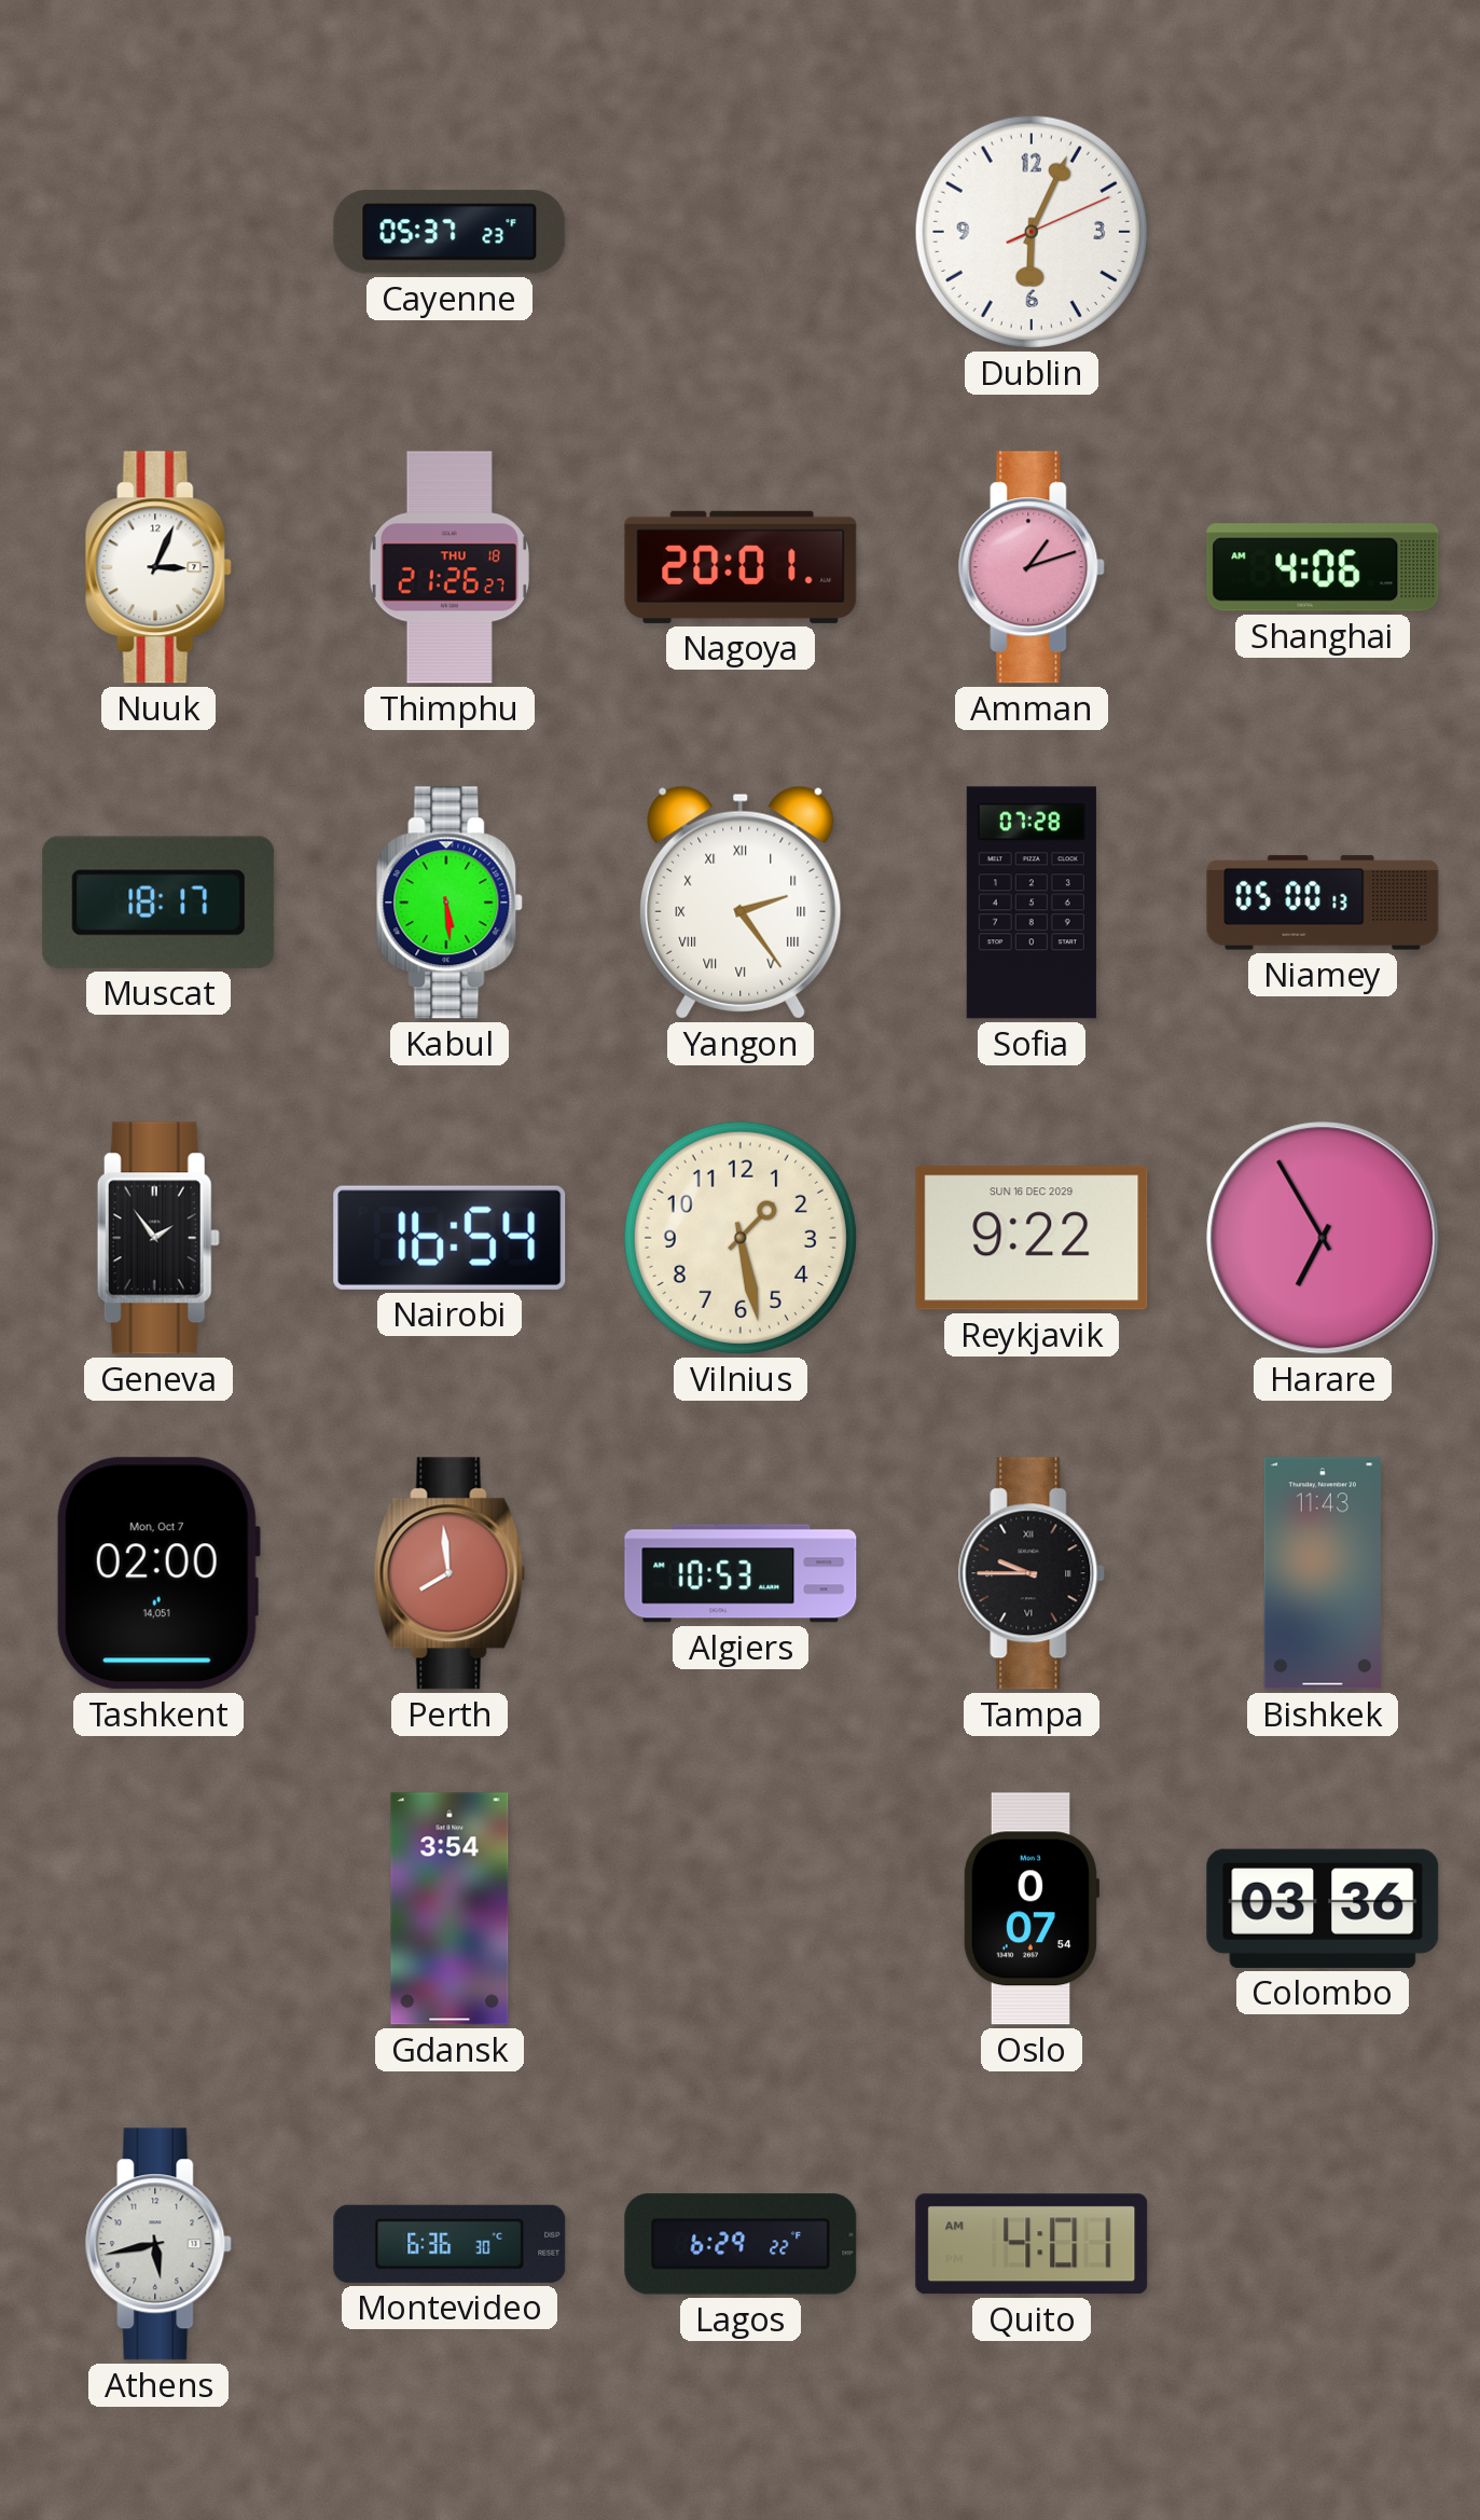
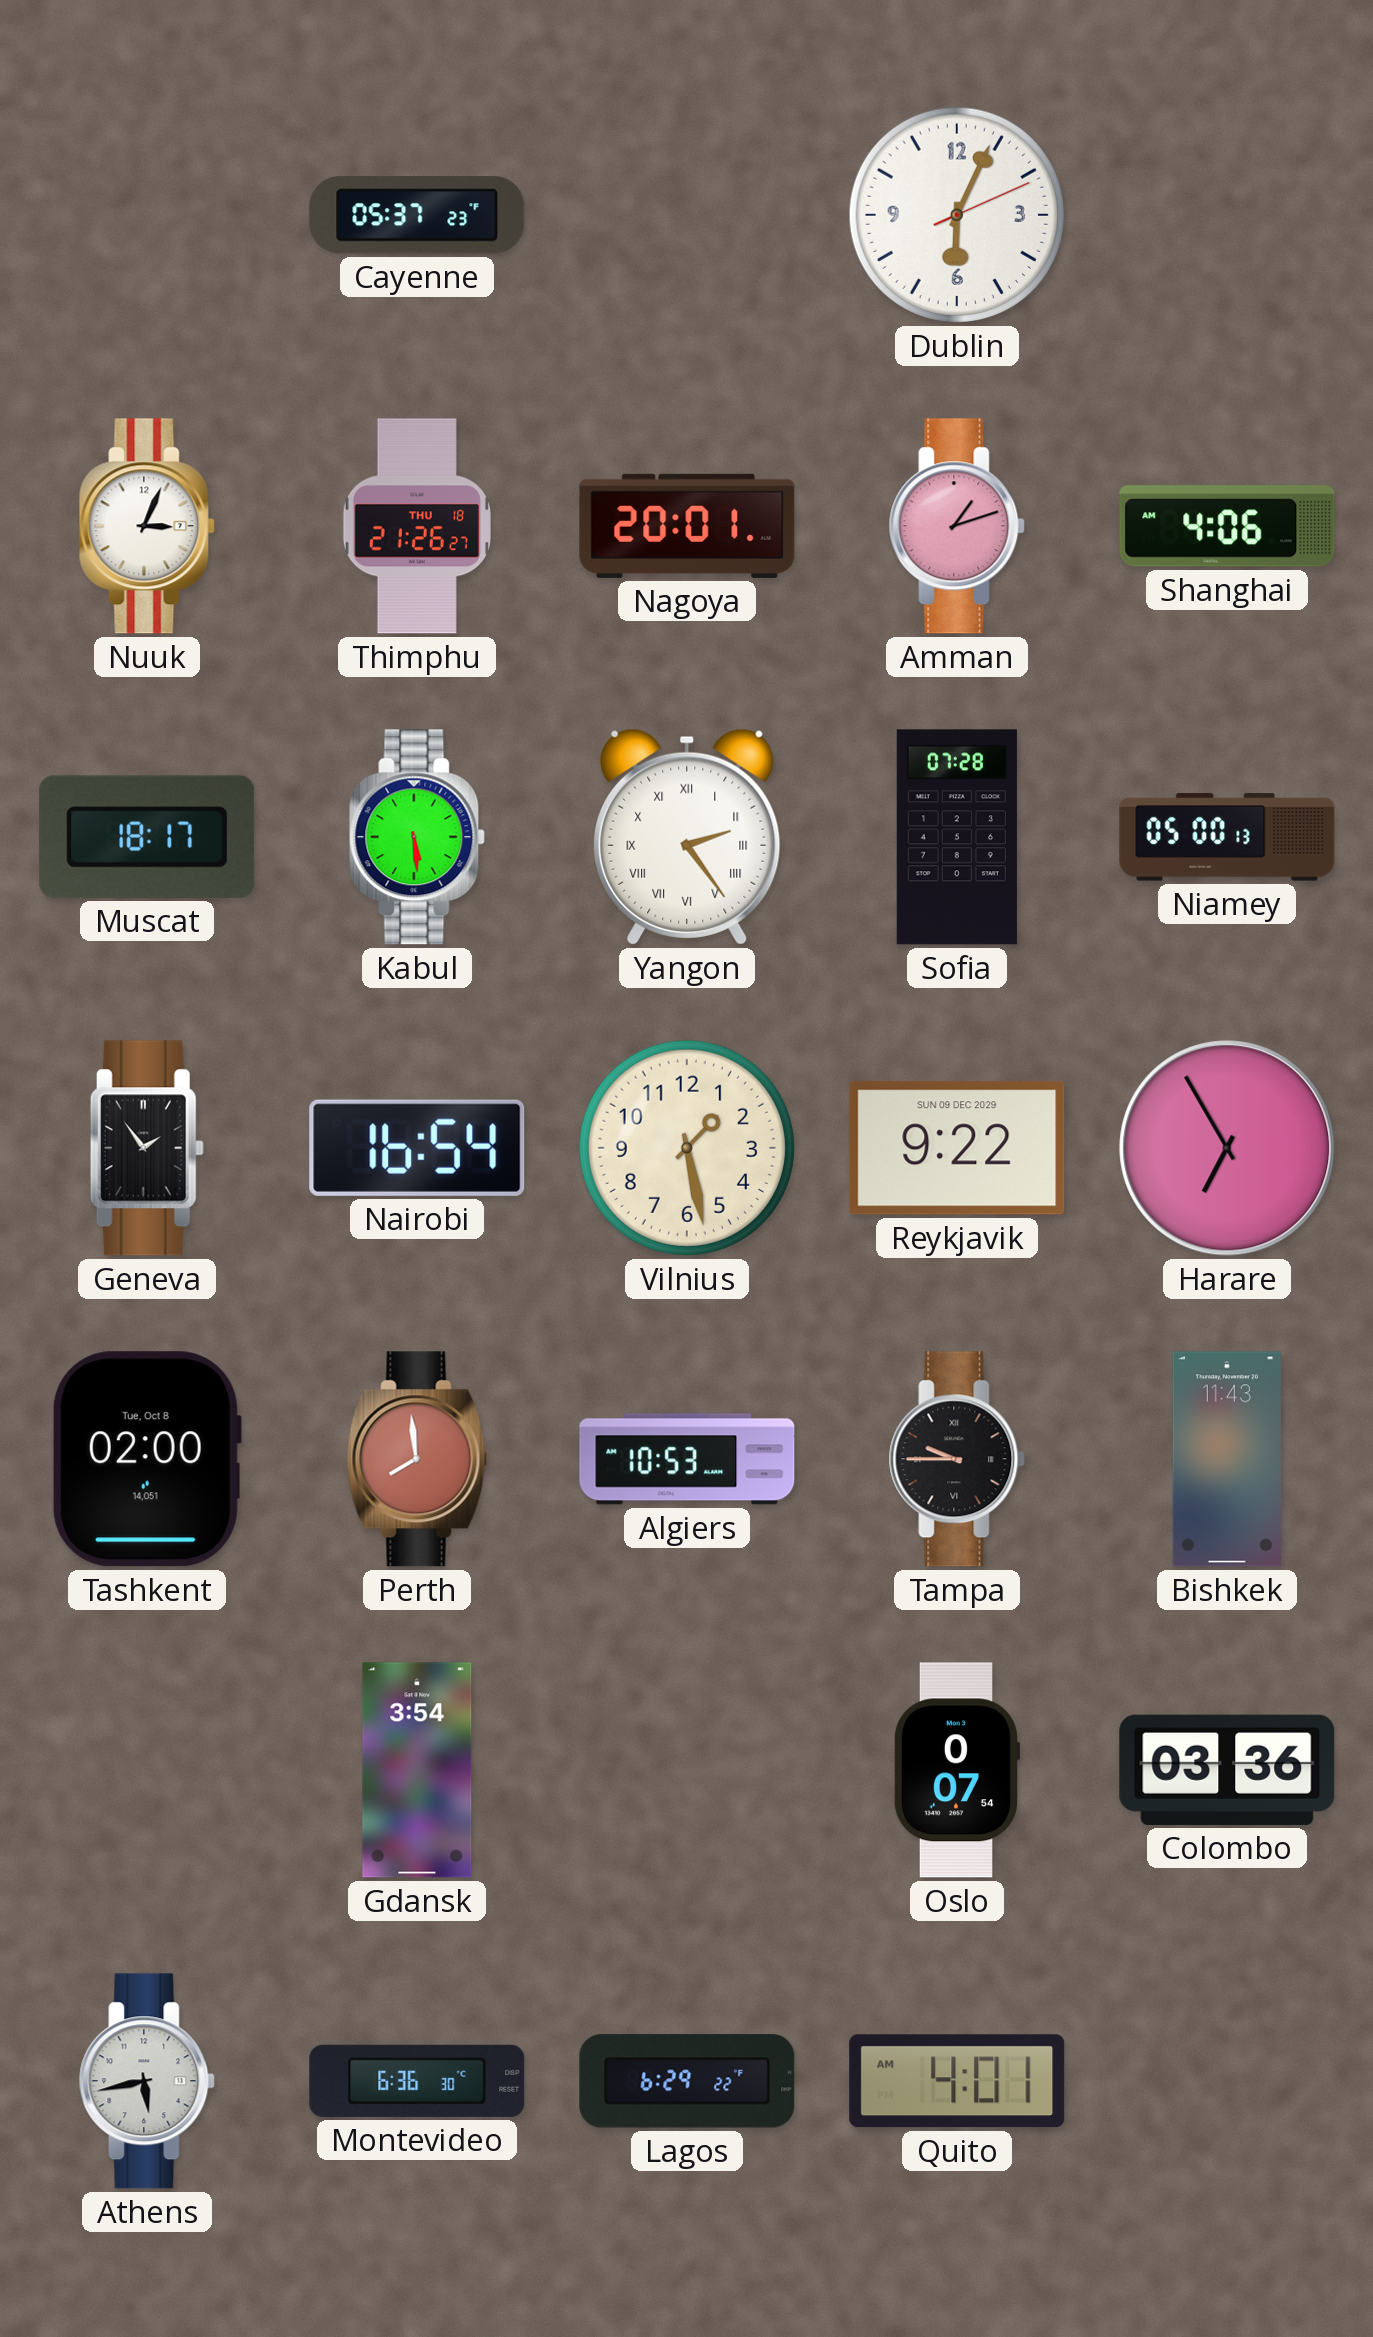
Reykjavik date: SUN 16 DEC 2029 -> SUN 09 DEC 2029
Tashkent date: Mon, Oct 7 -> Tue, Oct 8
